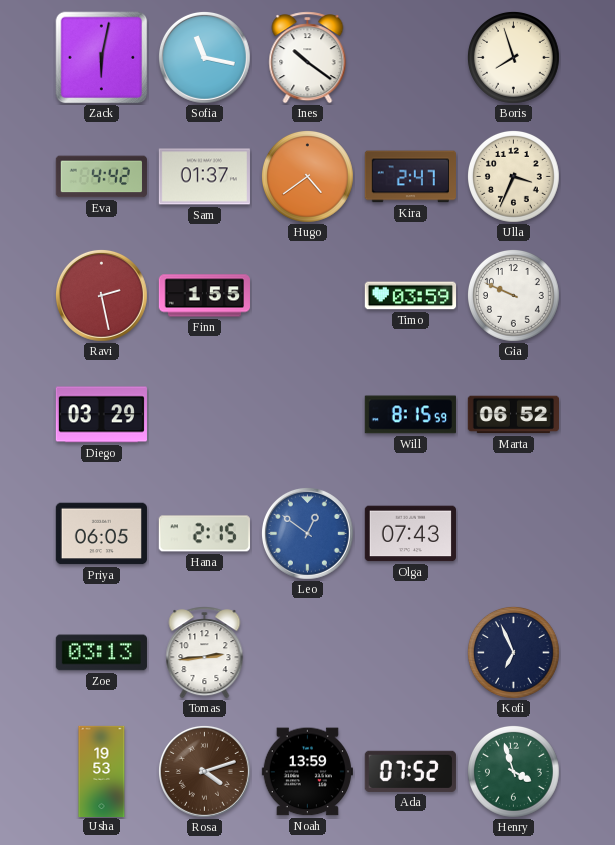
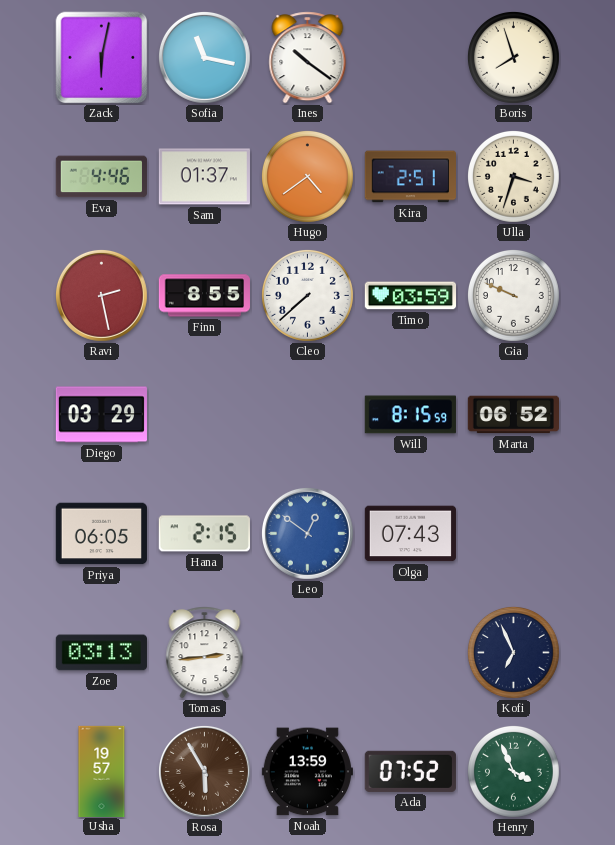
Eva: 4:42 -> 4:46
Kira: 2:47 -> 2:51
Ulla: 3:34 -> 3:33
Finn: 1:55 -> 8:55
Cleo: none -> 7:38
Usha: 19:53 -> 19:57
Rosa: 4:12 -> 5:55
Henry: 3:57 -> 3:56
